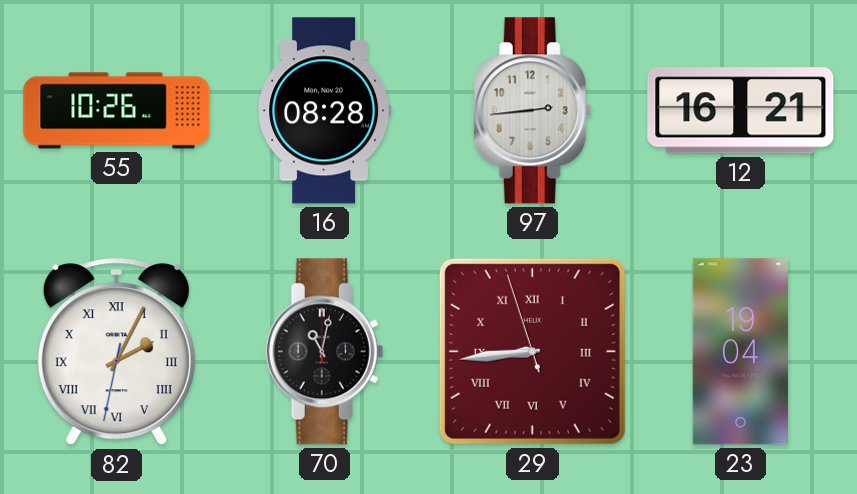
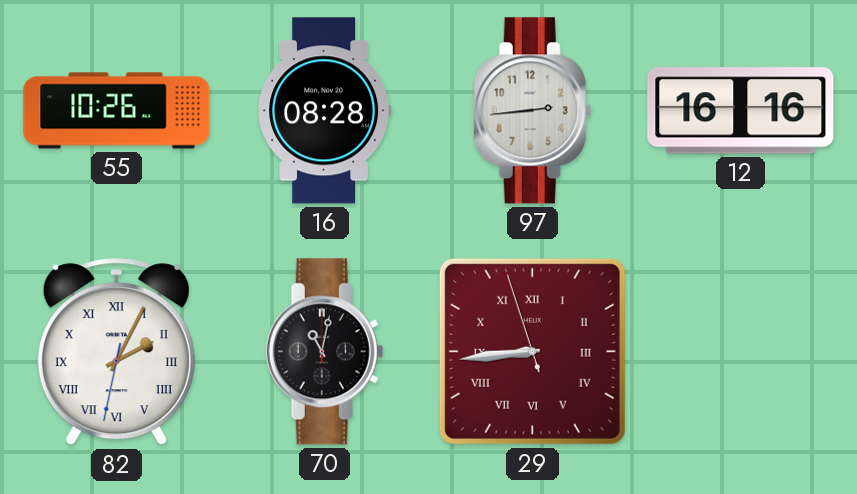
12: 16:21 -> 16:16
23: 19:04 -> none
